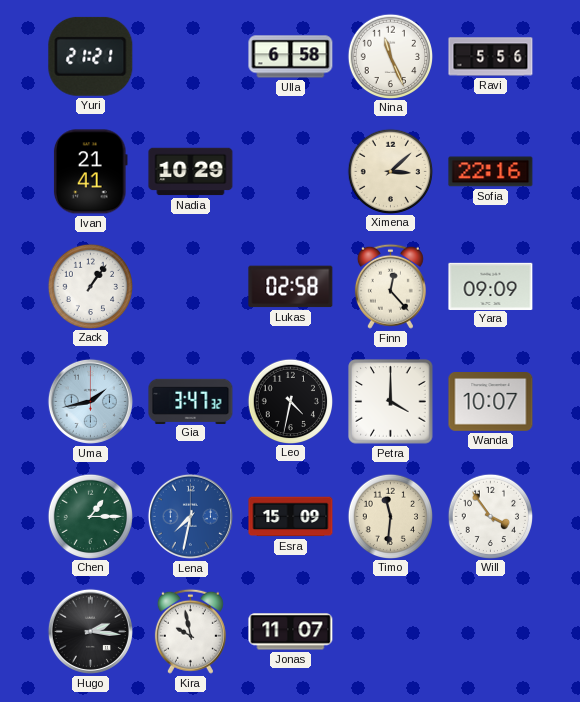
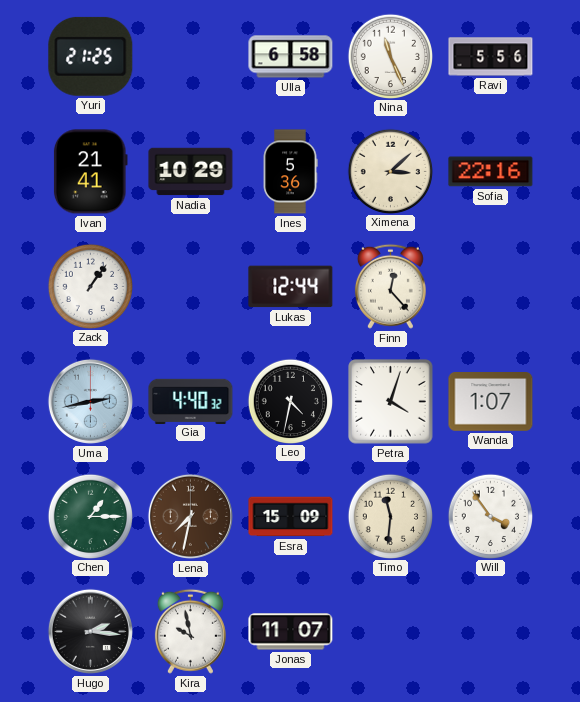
Yuri: 21:21 -> 21:25
Ines: none -> 5:36
Lukas: 02:58 -> 12:44
Yara: 09:09 -> none
Uma: 1:43 -> 2:43
Gia: 3:47 -> 4:40
Petra: 4:00 -> 4:03
Wanda: 10:07 -> 1:07
Lena dial: blue -> brown
